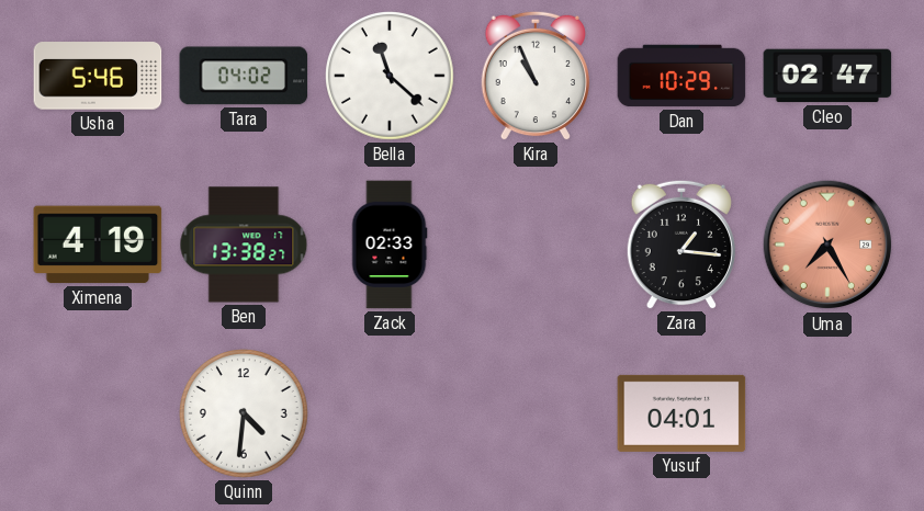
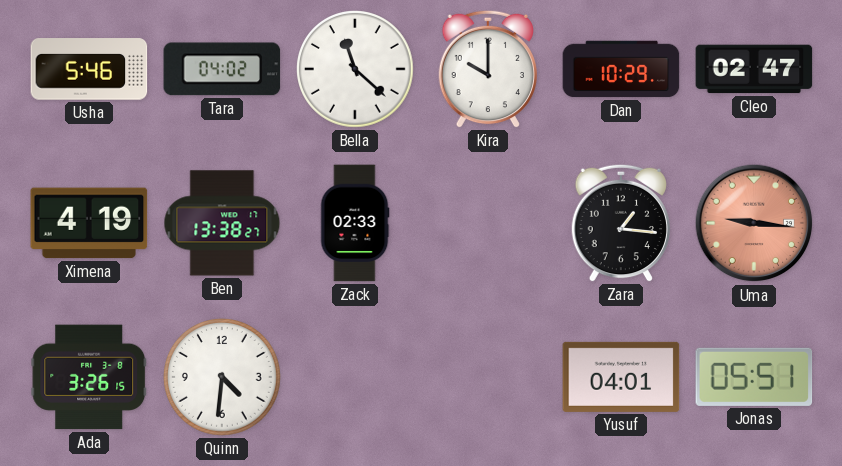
Kira: 10:56 -> 10:00
Uma: 7:25 -> 9:16
Ada: none -> 3:26
Jonas: none -> 05:51
